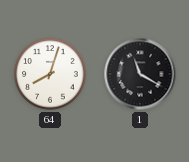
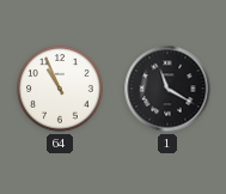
64: 8:03 -> 10:56
